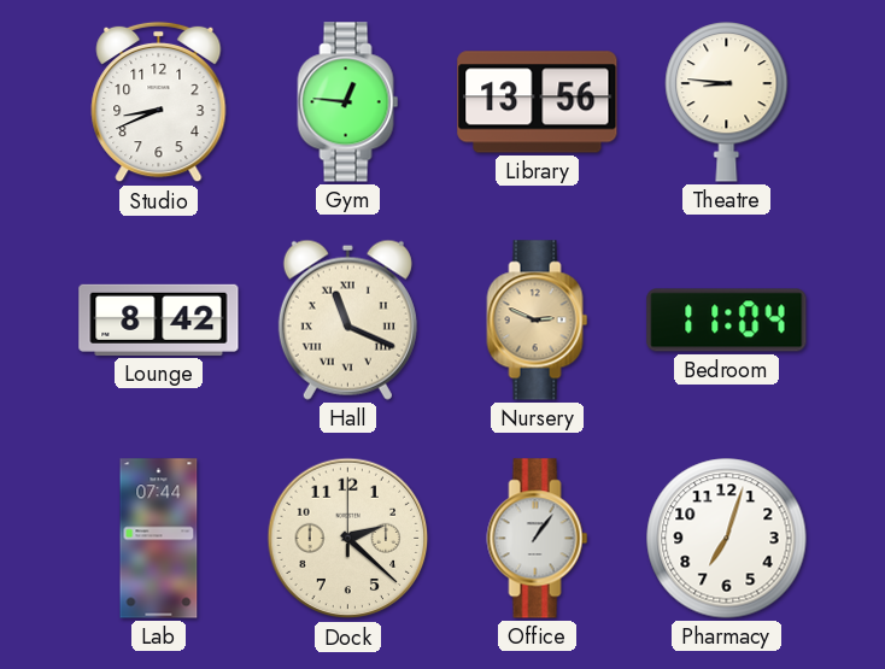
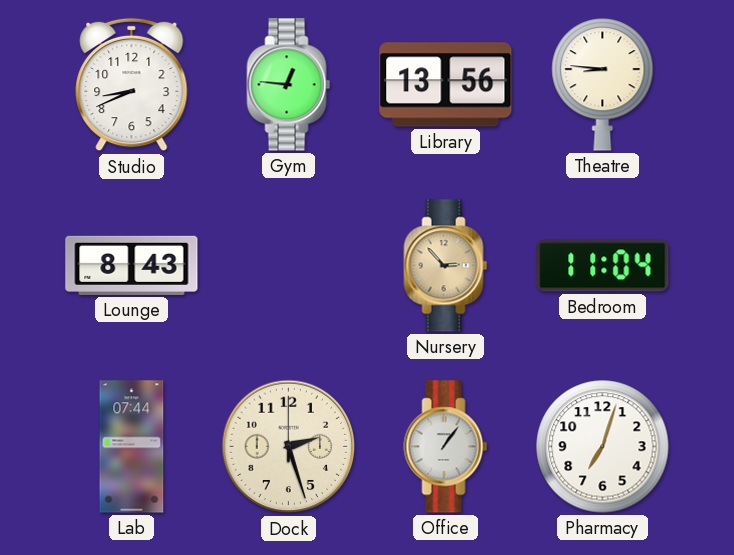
Lounge: 8:42 -> 8:43
Hall: 11:19 -> none
Nursery: 2:49 -> 2:53
Dock: 2:22 -> 2:27
